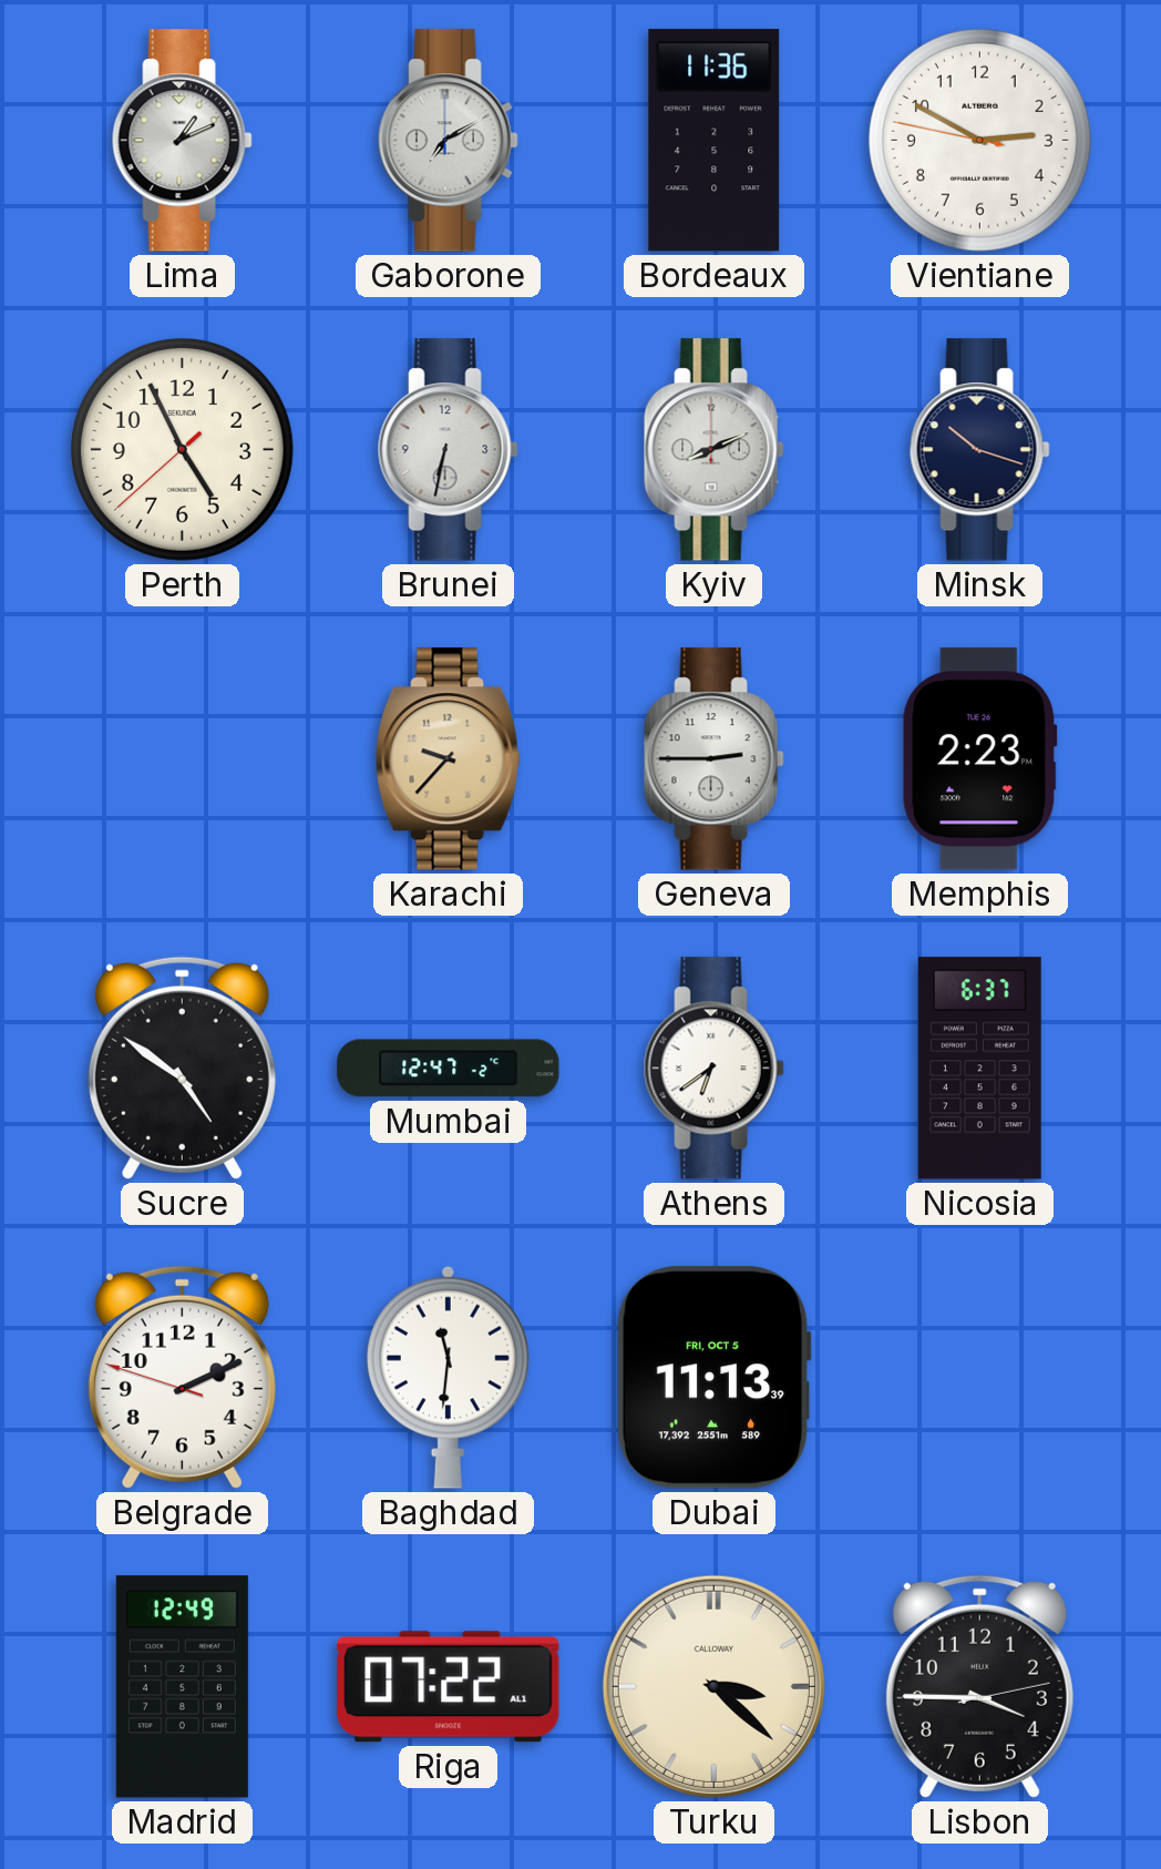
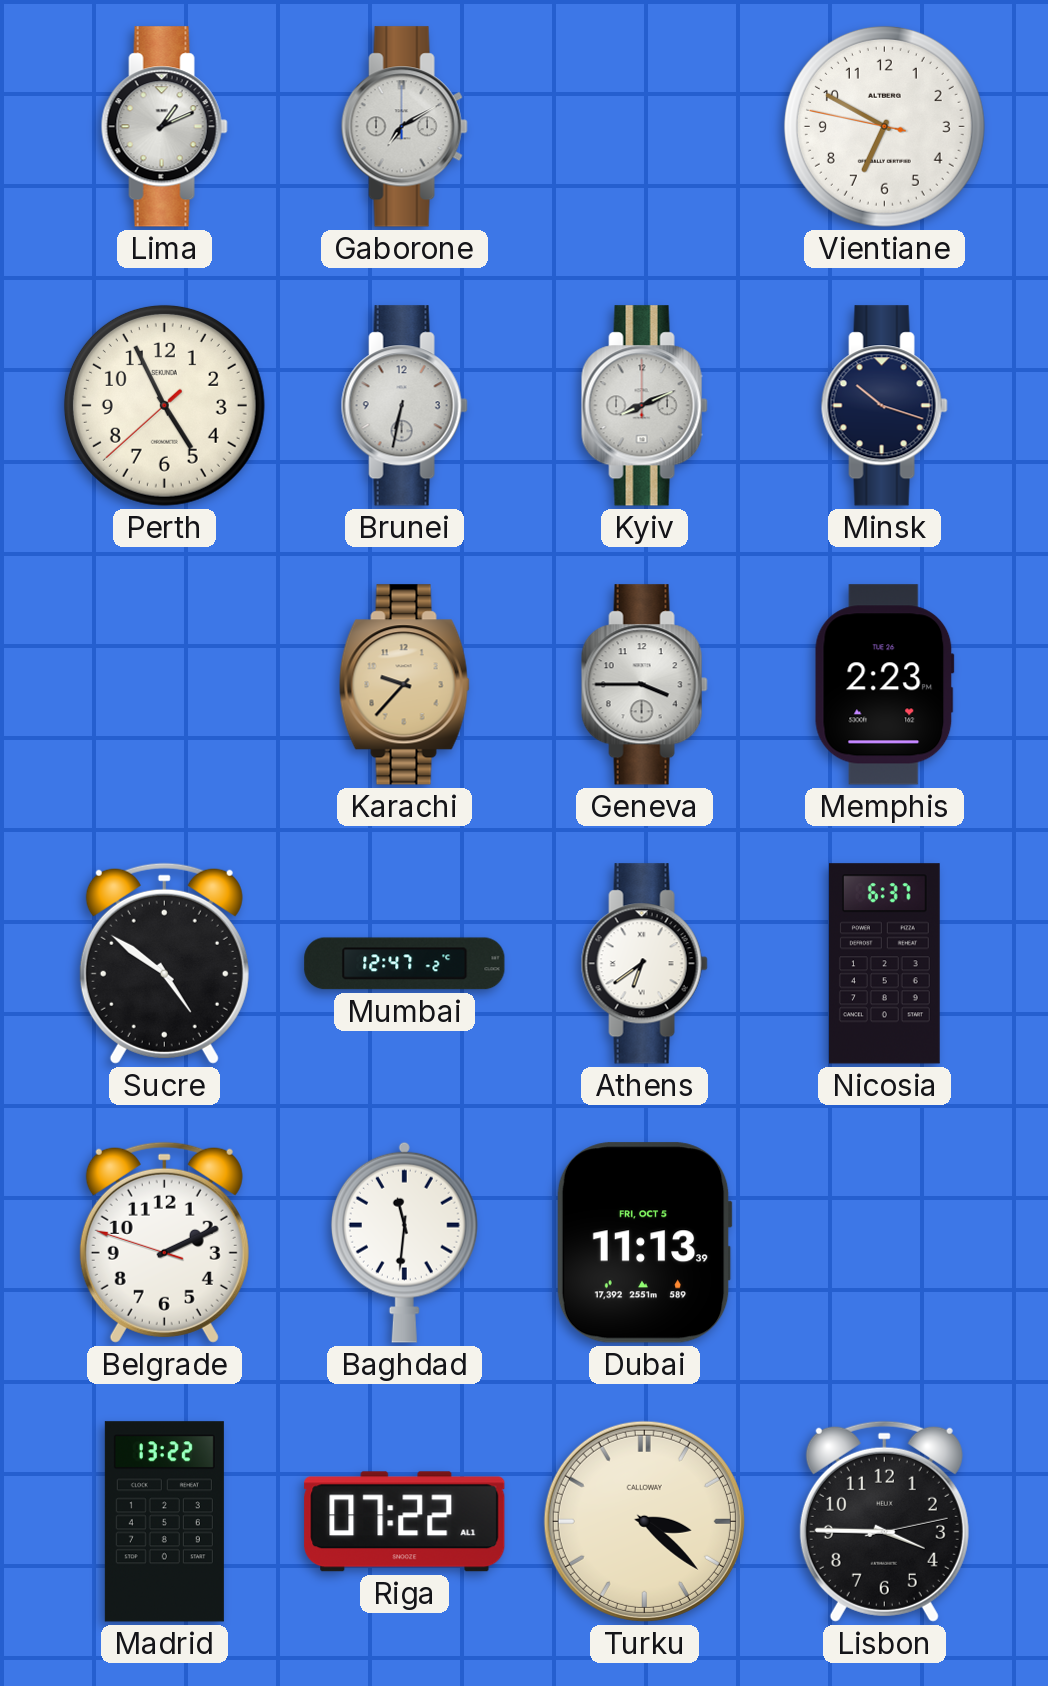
Bordeaux: 11:36 -> none
Vientiane: 2:49 -> 6:49
Geneva: 2:45 -> 3:45
Madrid: 12:49 -> 13:22
